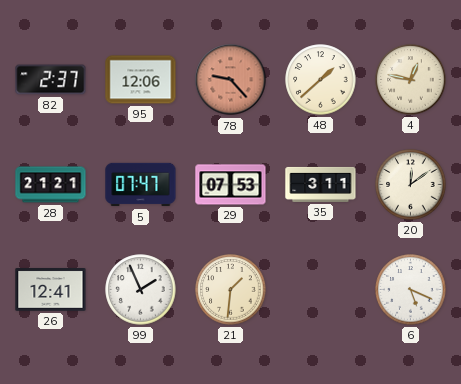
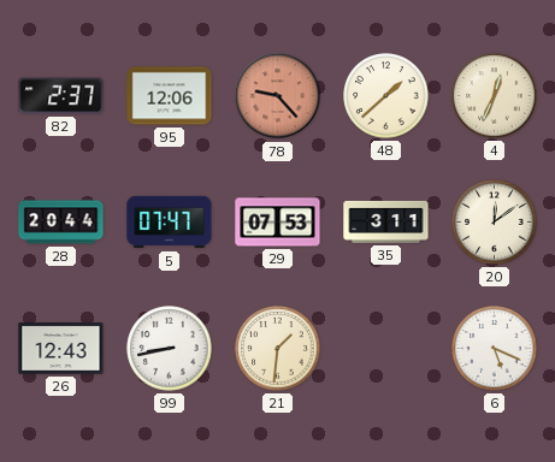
4: 12:47 -> 12:34
28: 21:21 -> 20:44
26: 12:41 -> 12:43
99: 1:56 -> 8:43
